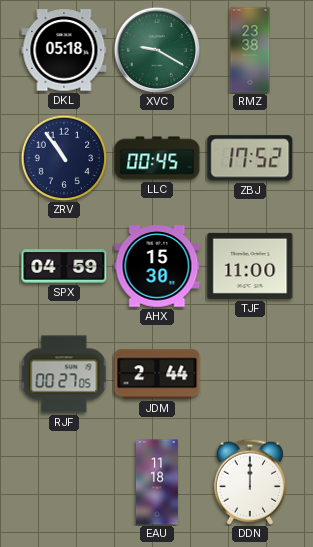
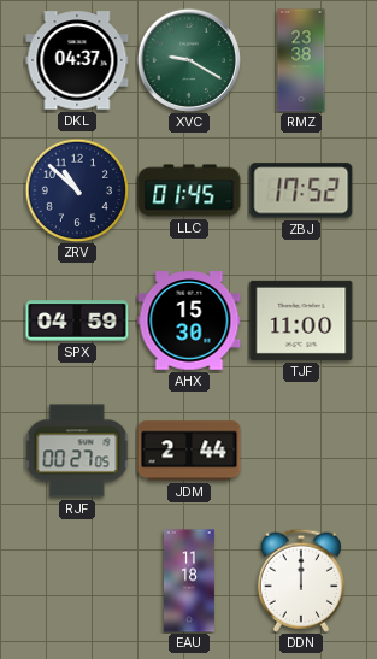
DKL: 05:18 -> 04:37
ZRV: 10:54 -> 10:52
LLC: 00:45 -> 01:45
